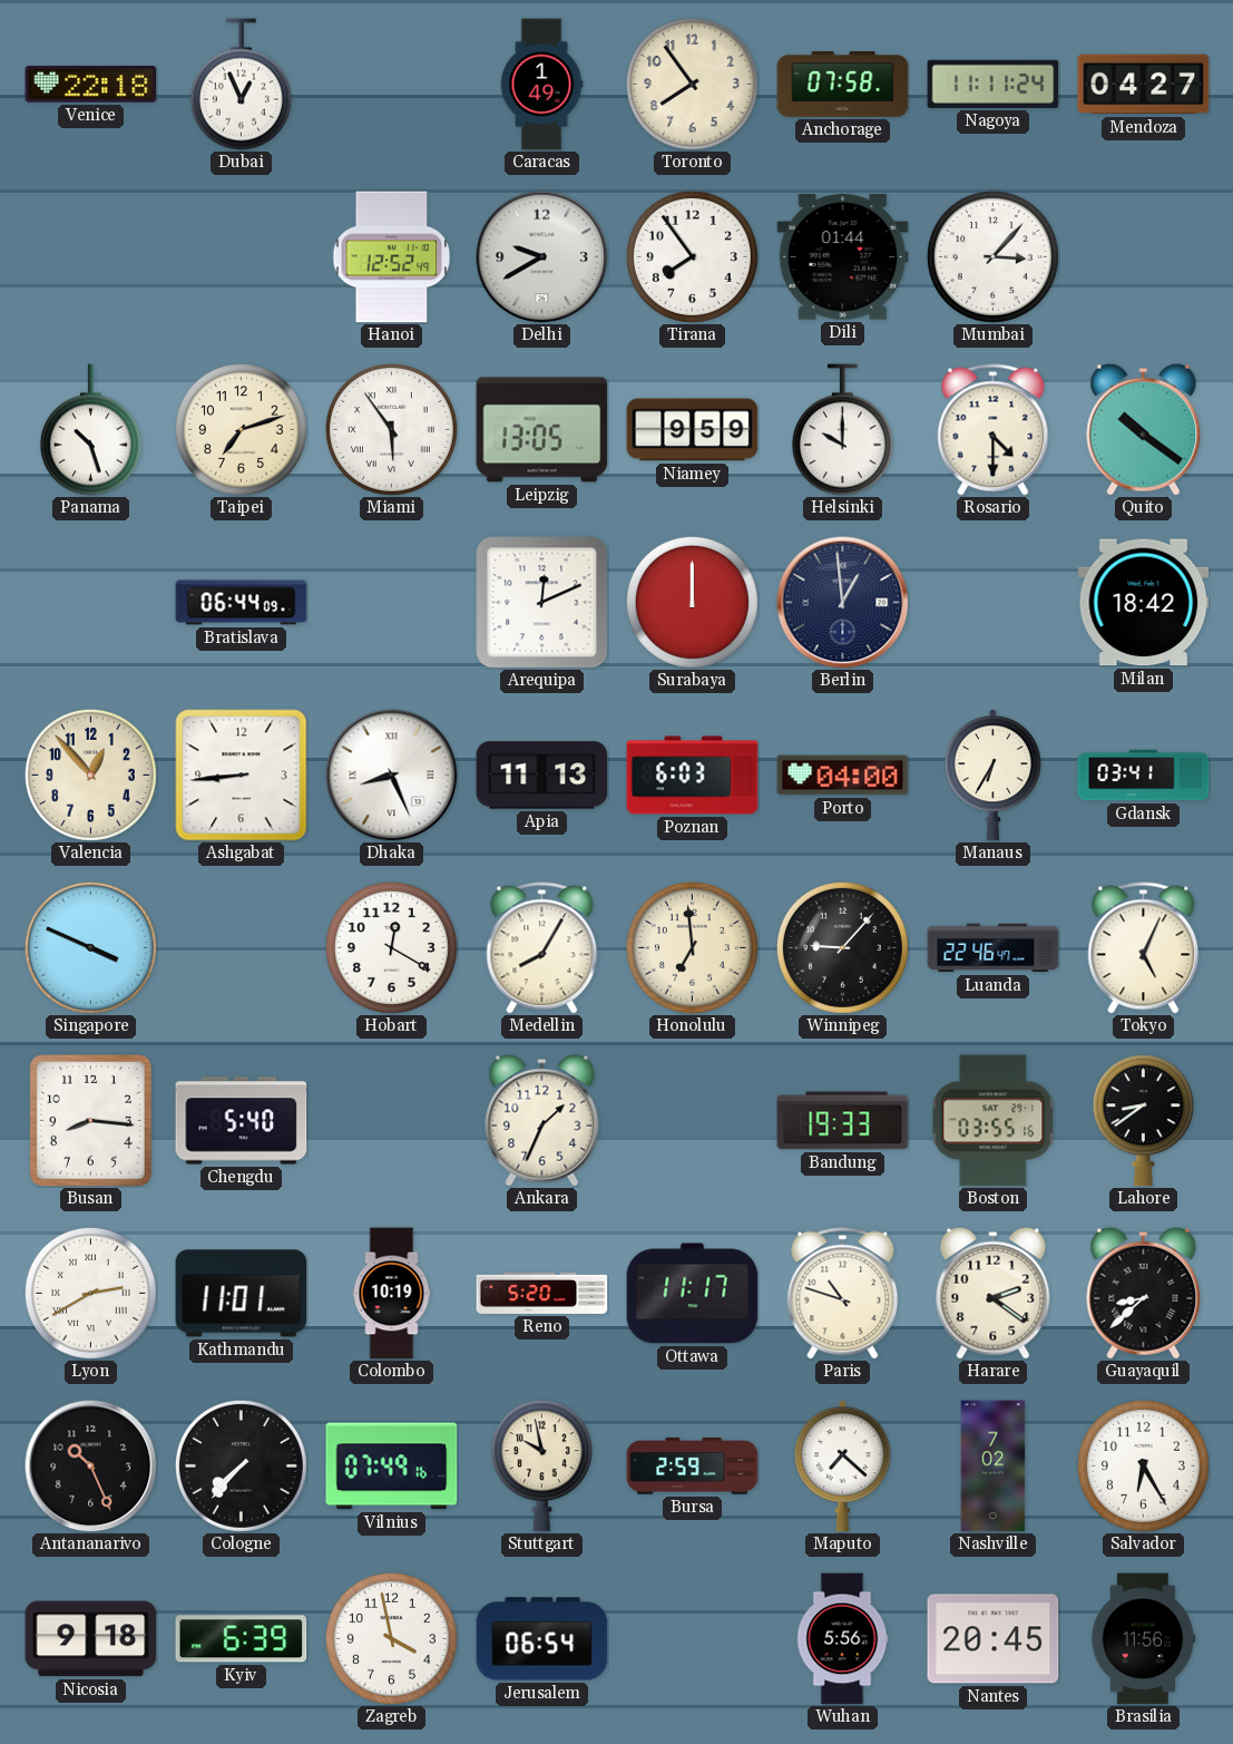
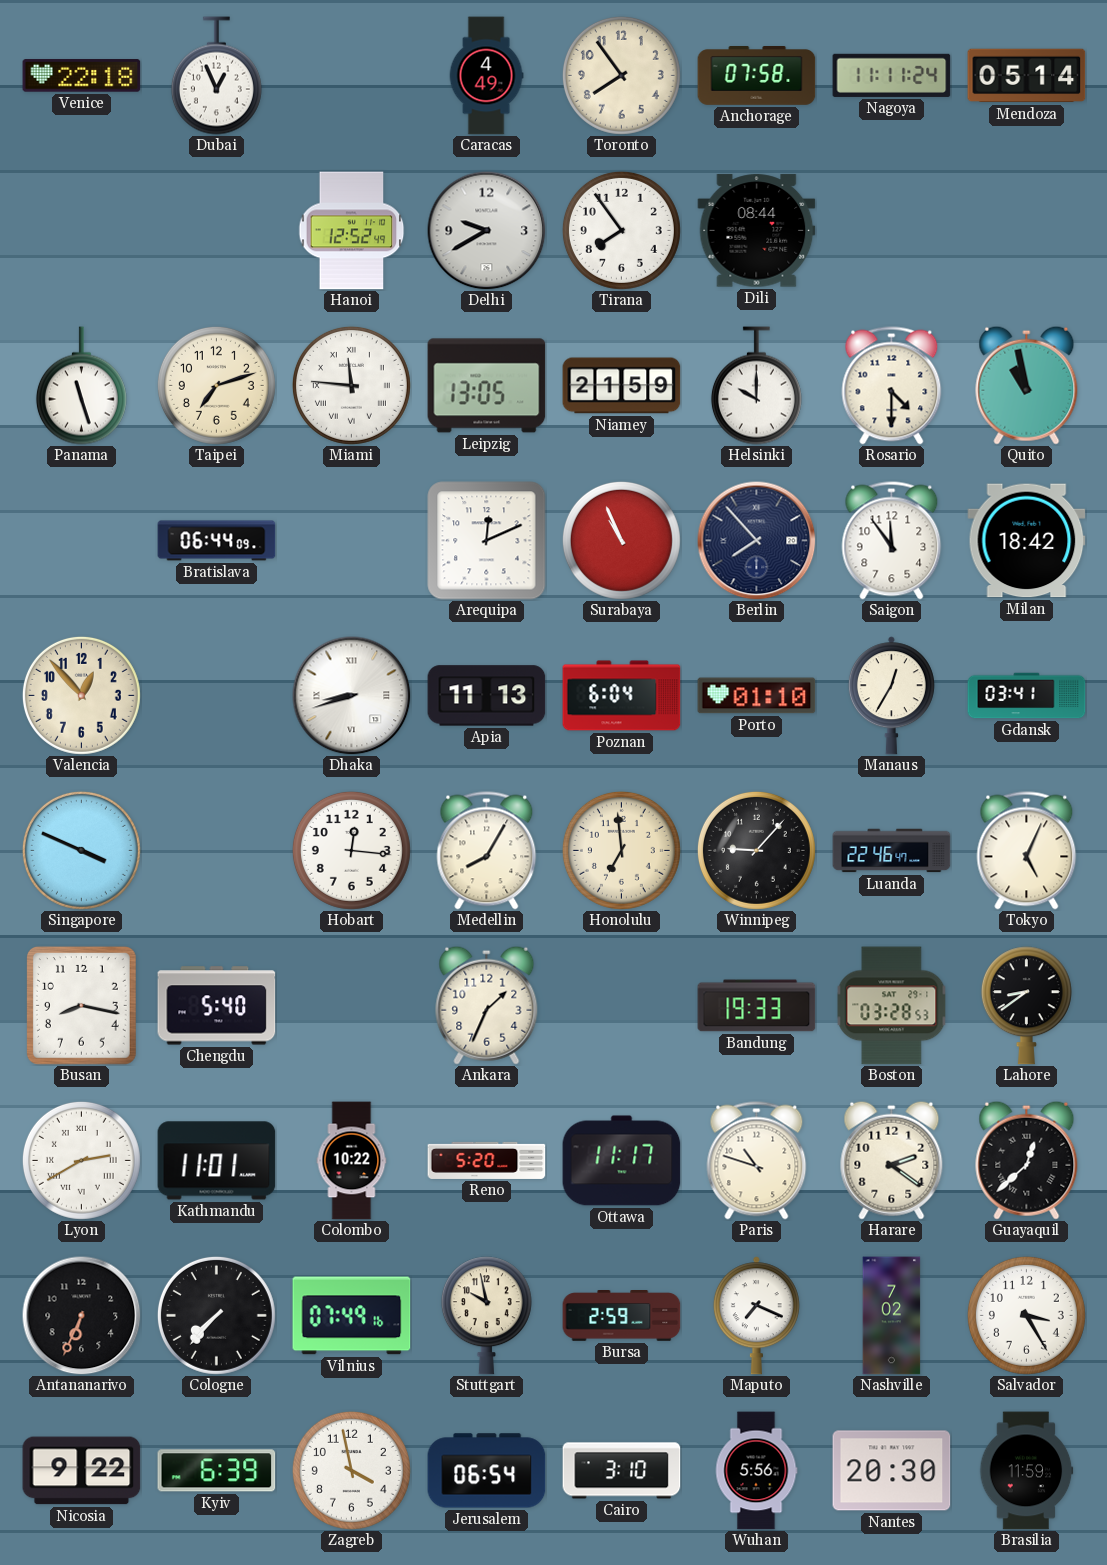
Caracas: 1:49 -> 4:49
Mendoza: 04:27 -> 05:14
Dili: 01:44 -> 08:44
Mumbai: 3:07 -> none
Panama: 10:27 -> 11:27
Miami: 5:54 -> 11:46
Niamey: 9:59 -> 21:59
Quito: 10:21 -> 10:58
Surabaya: 12:00 -> 10:56
Berlin: 12:59 -> 7:53
Saigon: none -> 11:54
Ashgabat: 8:44 -> none
Dhaka: 8:26 -> 8:42
Poznan: 6:03 -> 6:04
Porto: 04:00 -> 01:10
Manaus: 6:35 -> 12:35
Hobart: 12:20 -> 12:16
Busan: 8:16 -> 8:17
Boston: 03:55 -> 03:28
Colombo: 10:19 -> 10:22
Guayaquil: 8:38 -> 12:38
Antananarivo: 10:26 -> 6:34
Maputo: 7:22 -> 7:19
Salvador: 6:25 -> 3:25
Nicosia: 9:18 -> 9:22
Cairo: none -> 3:10
Nantes: 20:45 -> 20:30
Brasilia: 11:56 -> 11:59
